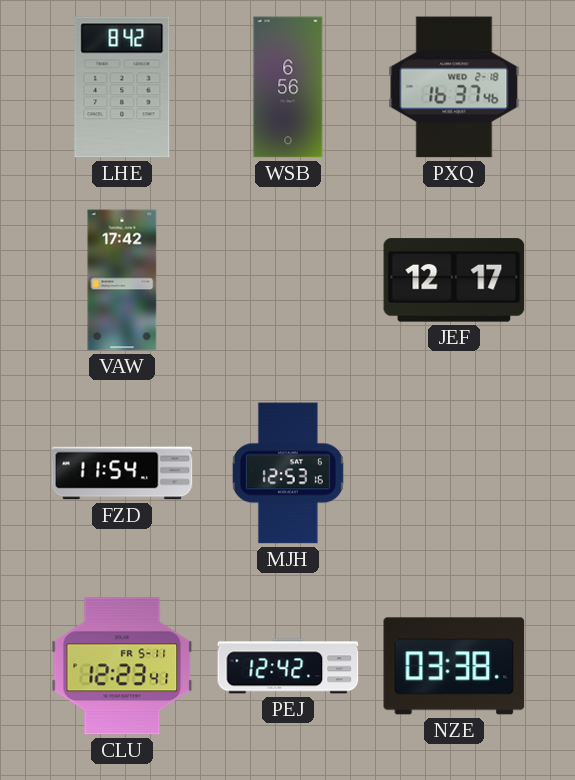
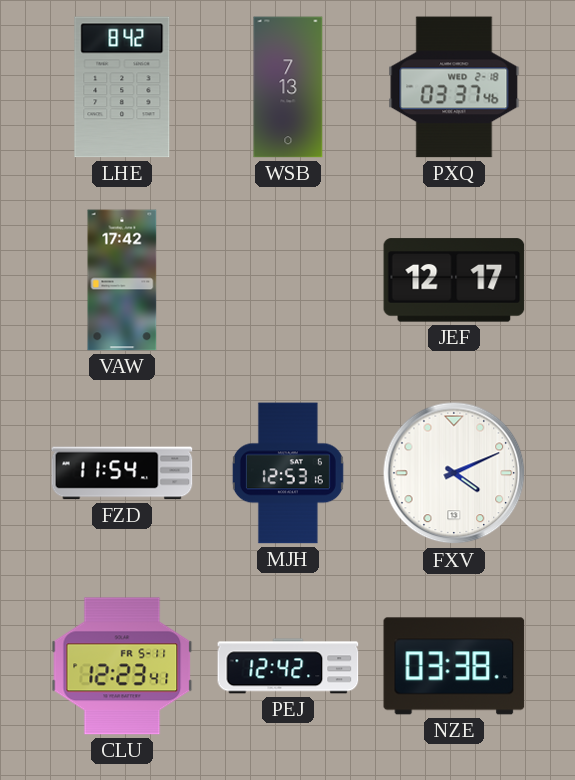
WSB: 6:56 -> 7:13
PXQ: 16:37 -> 03:37
FXV: none -> 4:11
